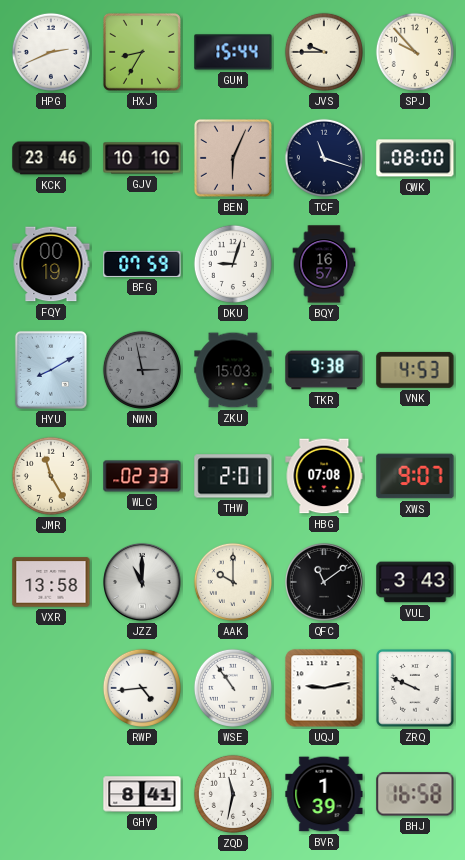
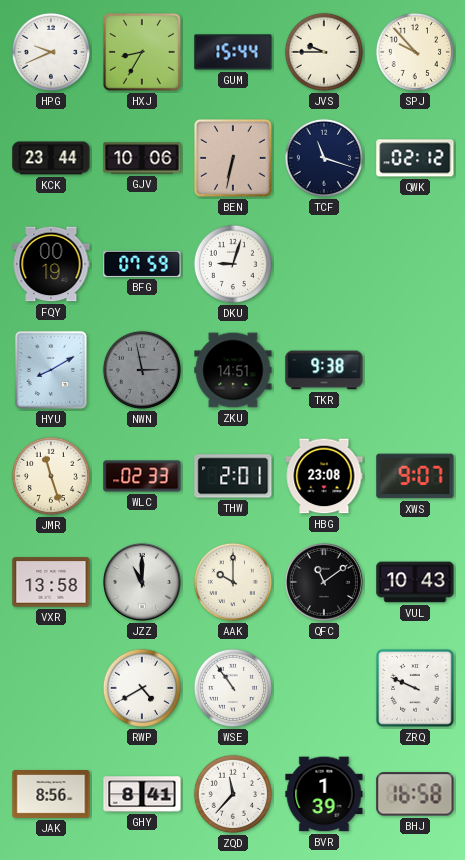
HPG: 2:41 -> 9:41
KCK: 23:46 -> 23:44
GJV: 10:10 -> 10:06
BEN: 6:04 -> 6:32
QWK: 08:00 -> 02:12
BQY: 16:57 -> none
ZKU: 15:03 -> 14:51
VNK: 4:53 -> none
JMR: 11:25 -> 11:27
HBG: 07:08 -> 23:08
VUL: 3:43 -> 10:43
RWP: 4:44 -> 4:40
UQJ: 9:13 -> none
JAK: none -> 8:56
ZQD: 11:32 -> 11:37
